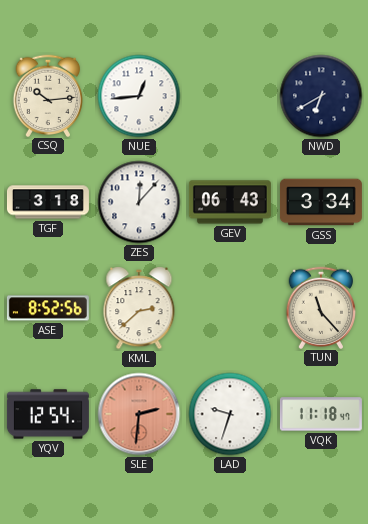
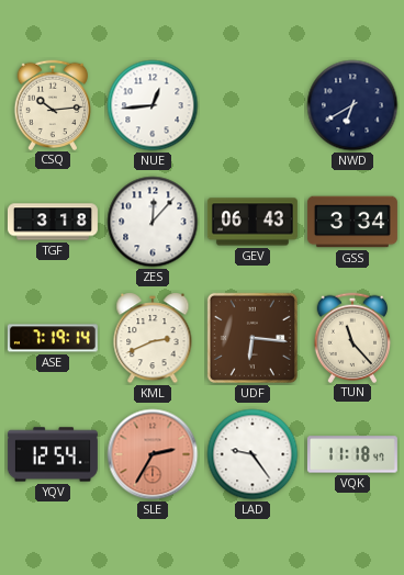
ASE: 8:52 -> 7:19
KML: 2:38 -> 2:41
UDF: none -> 6:16
SLE: 2:31 -> 2:35
LAD: 9:33 -> 9:24
